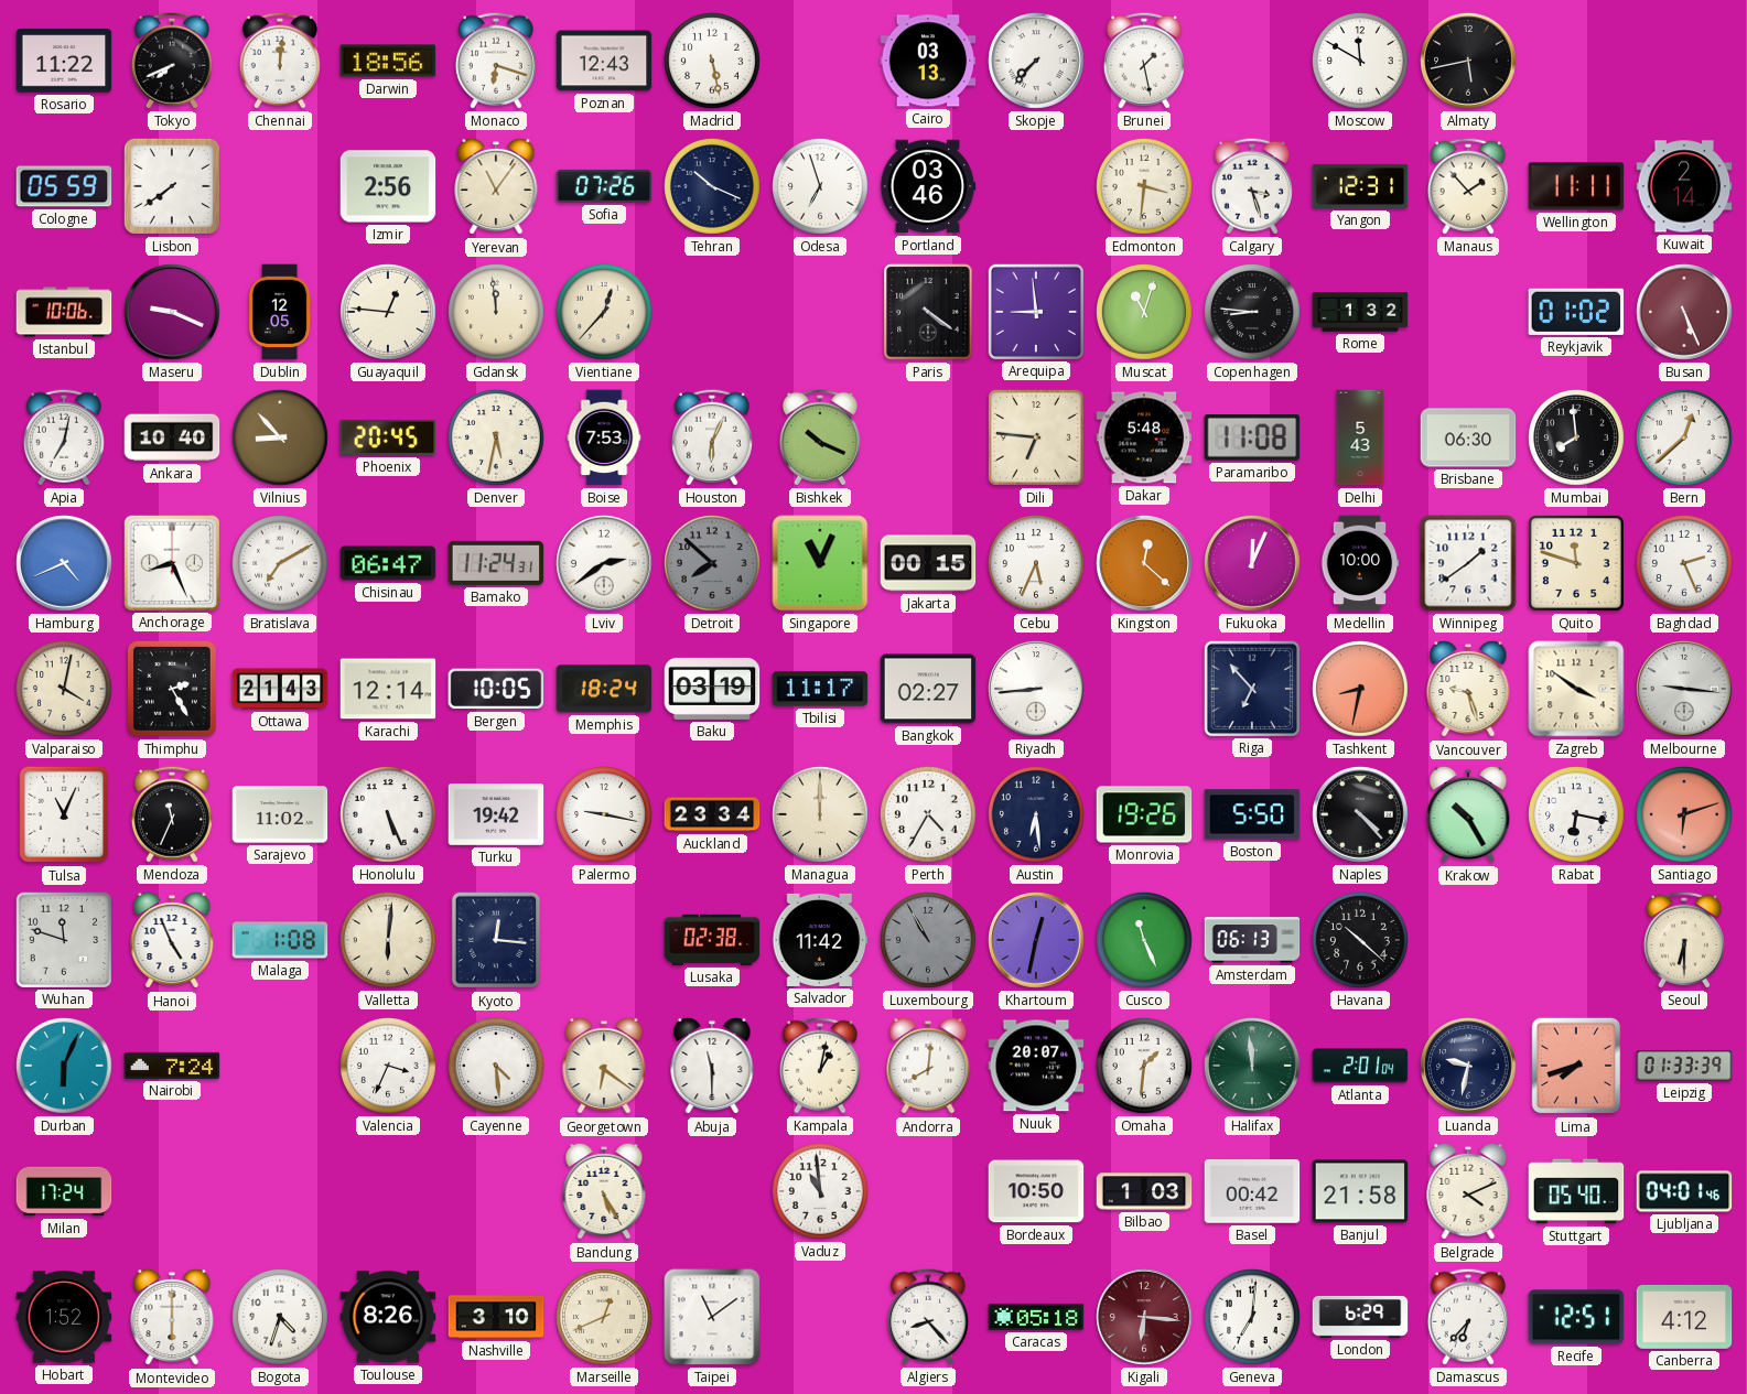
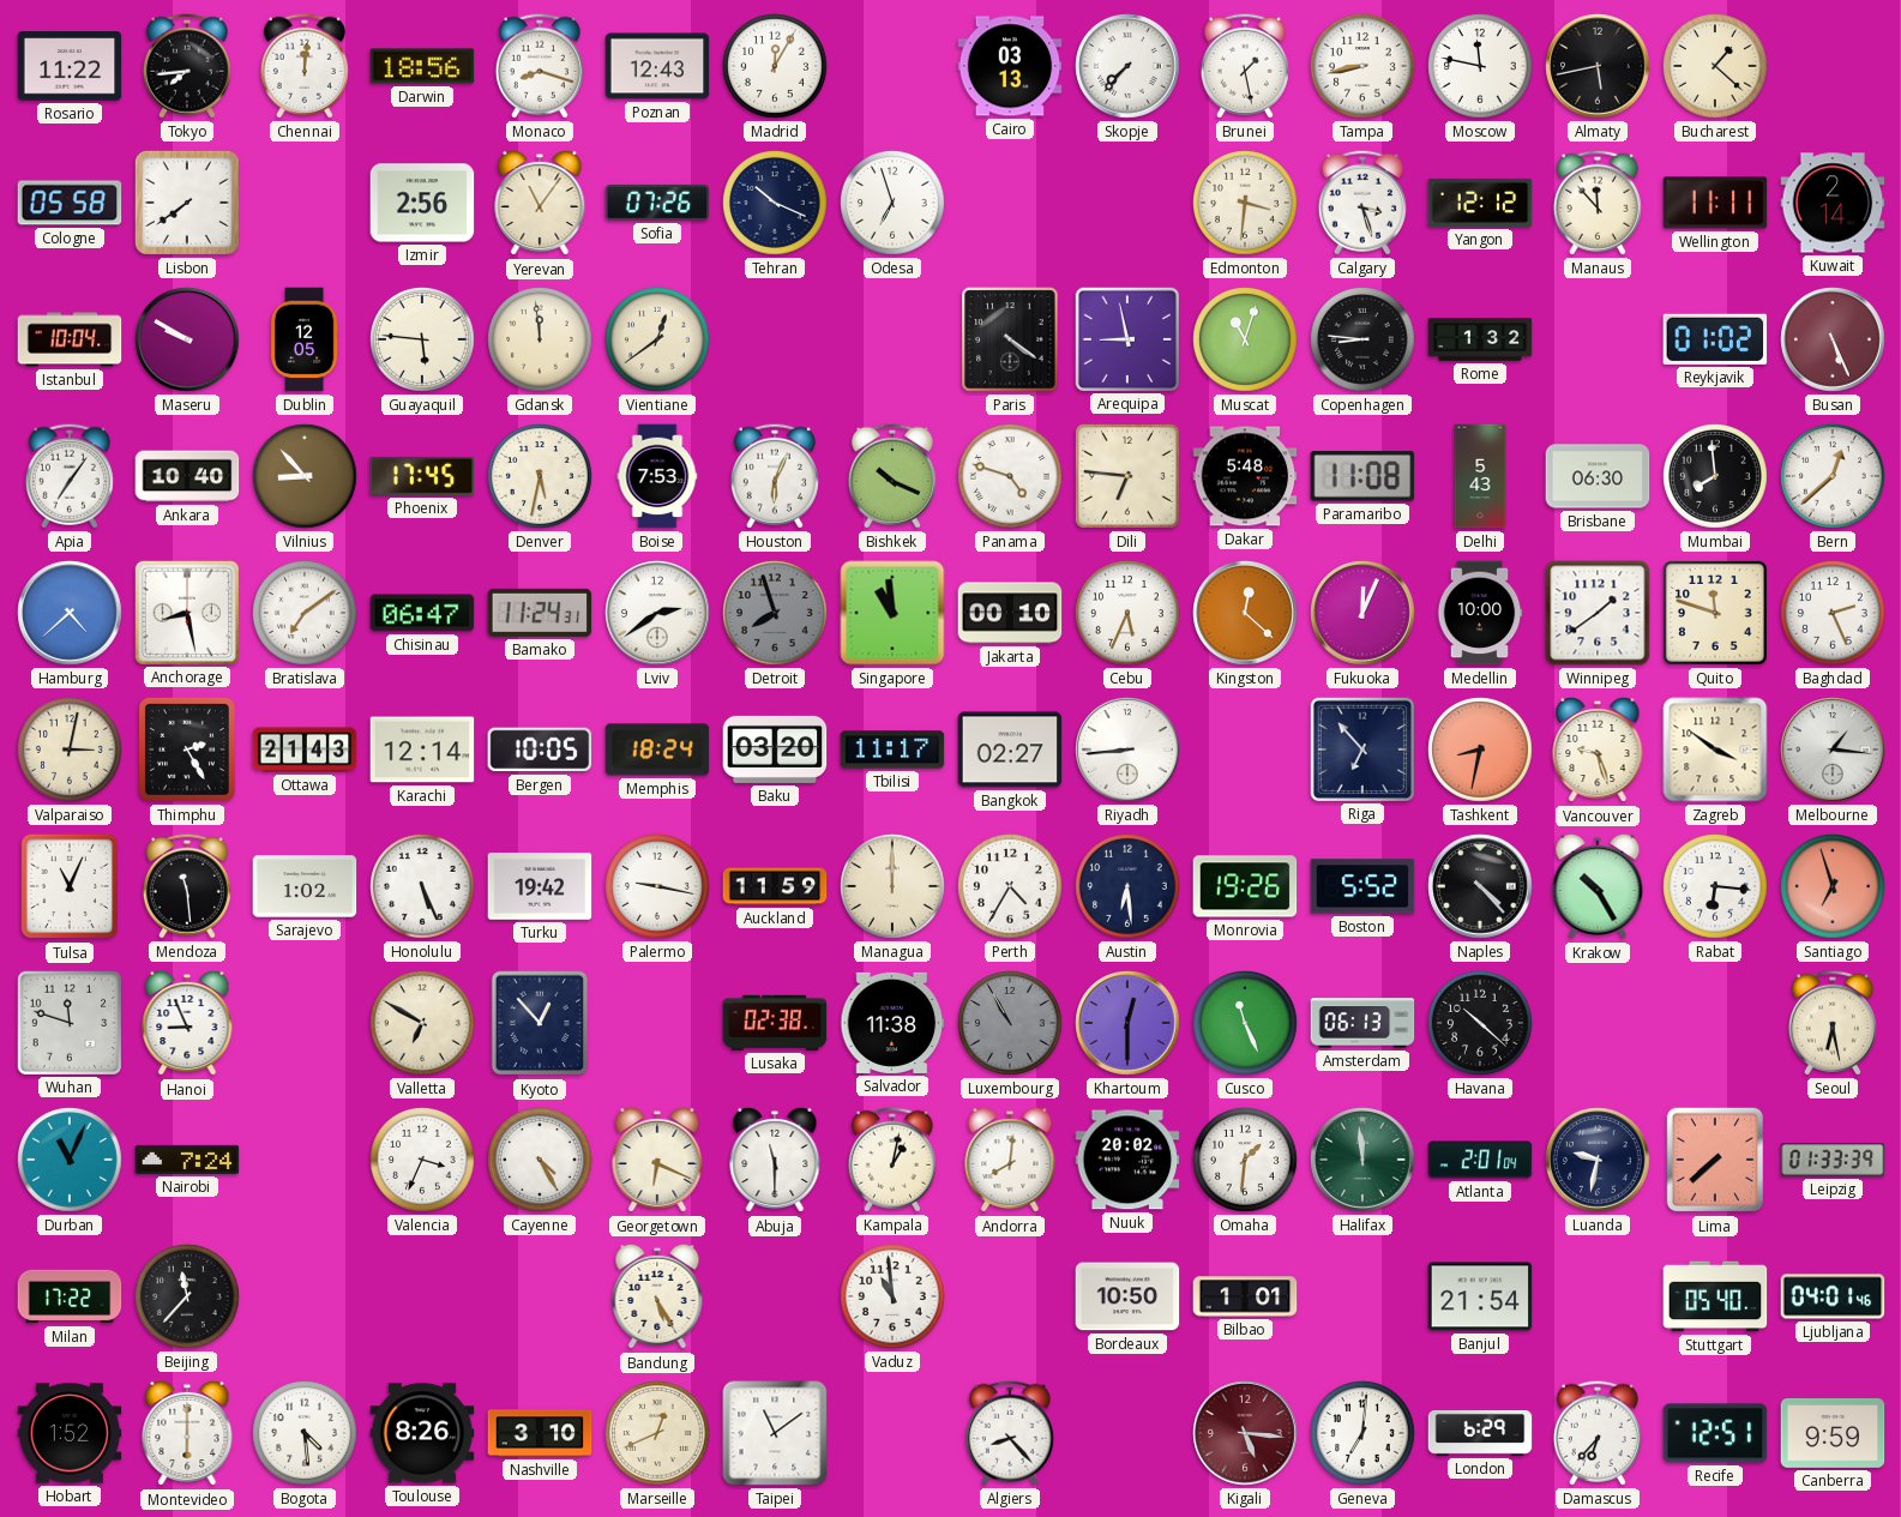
Tokyo: 7:41 -> 7:44
Monaco: 6:18 -> 8:18
Madrid: 5:28 -> 12:05
Tampa: none -> 8:43
Moscow: 11:50 -> 11:47
Bucharest: none -> 1:22
Cologne: 05:59 -> 05:58
Portland: 03:46 -> none
Yangon: 12:31 -> 12:12
Manaus: 1:53 -> 11:53
Istanbul: 10:06 -> 10:04
Maseru: 9:19 -> 9:50
Guayaquil: 12:46 -> 5:46
Vientiane: 12:37 -> 12:39
Arequipa: 8:59 -> 8:58
Apia: 7:02 -> 7:06
Phoenix: 20:45 -> 17:45
Panama: none -> 4:48
Hamburg: 4:41 -> 4:38
Anchorage: 8:26 -> 8:28
Bratislava: 7:10 -> 7:09
Detroit: 7:52 -> 7:57
Singapore: 11:04 -> 10:59
Jakarta: 00:15 -> 00:10
Valparaiso: 4:02 -> 3:02
Baku: 03:19 -> 03:20
Melbourne: 9:16 -> 1:16
Mendoza: 11:34 -> 11:29
Sarajevo: 11:02 -> 1:02
Auckland: 23:34 -> 11:59
Boston: 5:50 -> 5:52
Rabat: 6:17 -> 6:16
Santiago: 6:12 -> 6:57
Hanoi: 4:56 -> 8:56
Malaga: 1:08 -> none
Valletta: 6:01 -> 6:50
Kyoto: 12:16 -> 12:53
Salvador: 11:42 -> 11:38
Khartoum: 12:32 -> 12:30
Seoul: 6:30 -> 6:28
Durban: 6:04 -> 11:04
Cayenne: 4:29 -> 4:25
Georgetown: 6:21 -> 6:19
Nuuk: 20:07 -> 20:02
Lima: 7:42 -> 7:38
Milan: 17:24 -> 17:22
Beijing: none -> 11:37
Bilbao: 1:03 -> 1:01
Basel: 00:42 -> none
Banjul: 21:58 -> 21:54
Belgrade: 4:11 -> none
Bogota: 4:33 -> 4:29
Caracas: 05:18 -> none
Kigali: 6:16 -> 5:16
Canberra: 4:12 -> 9:59
